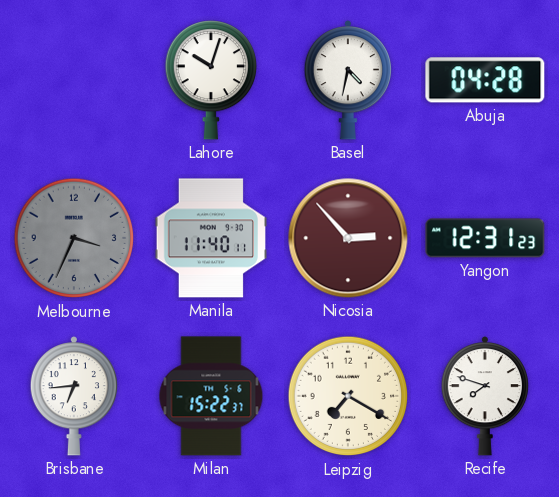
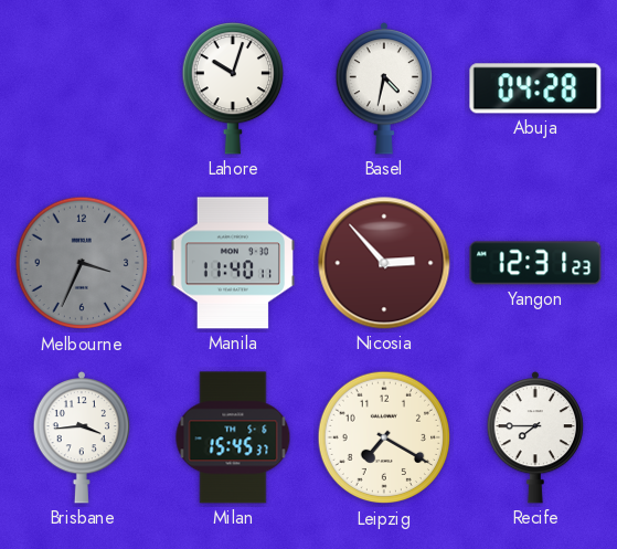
Brisbane: 6:44 -> 3:44
Milan: 15:22 -> 15:45
Recife: 7:48 -> 7:45
